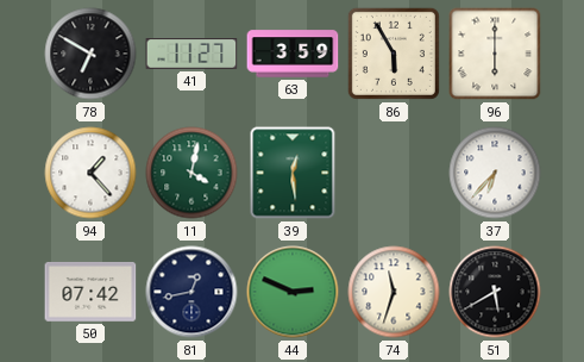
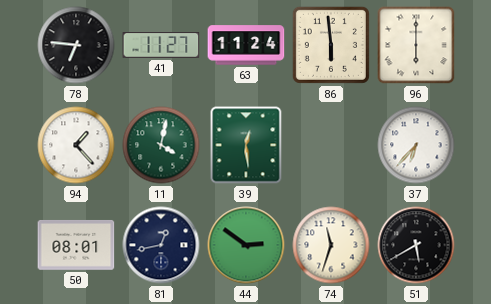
78: 6:50 -> 6:46
63: 3:59 -> 11:24
86: 5:55 -> 5:59
50: 07:42 -> 08:01
44: 2:49 -> 2:51
